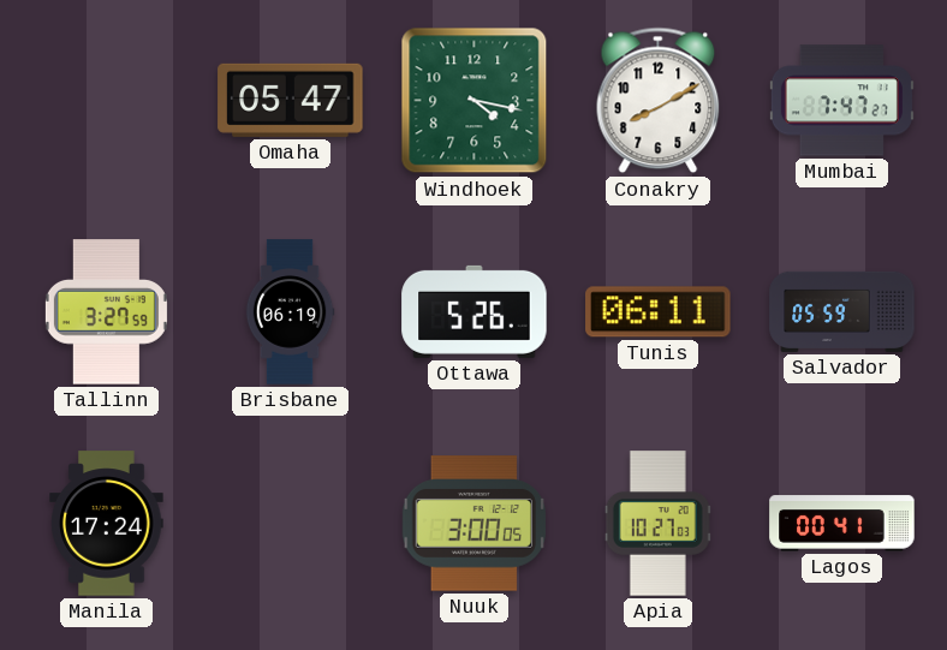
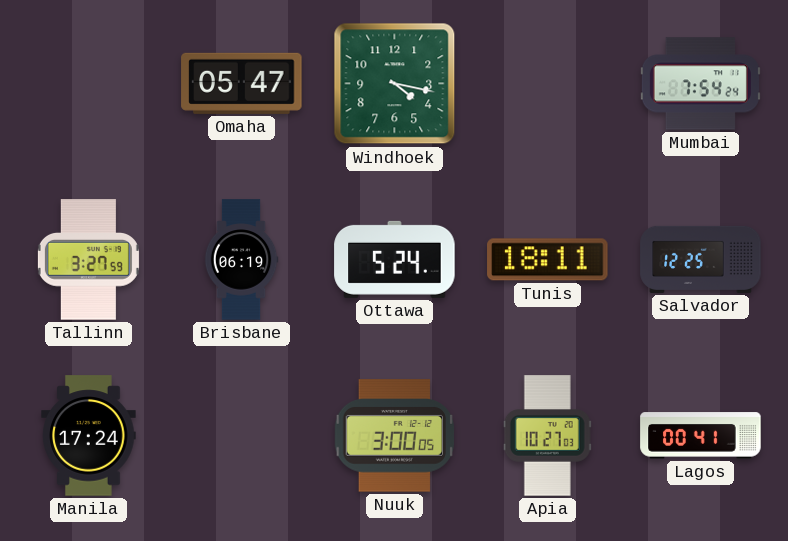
Conakry: 8:10 -> none
Mumbai: 7:47 -> 7:54
Ottawa: 5:26 -> 5:24
Tunis: 06:11 -> 18:11
Salvador: 05:59 -> 12:25
